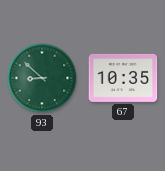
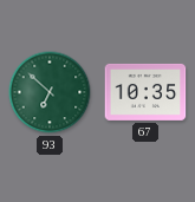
93: 8:52 -> 6:52
